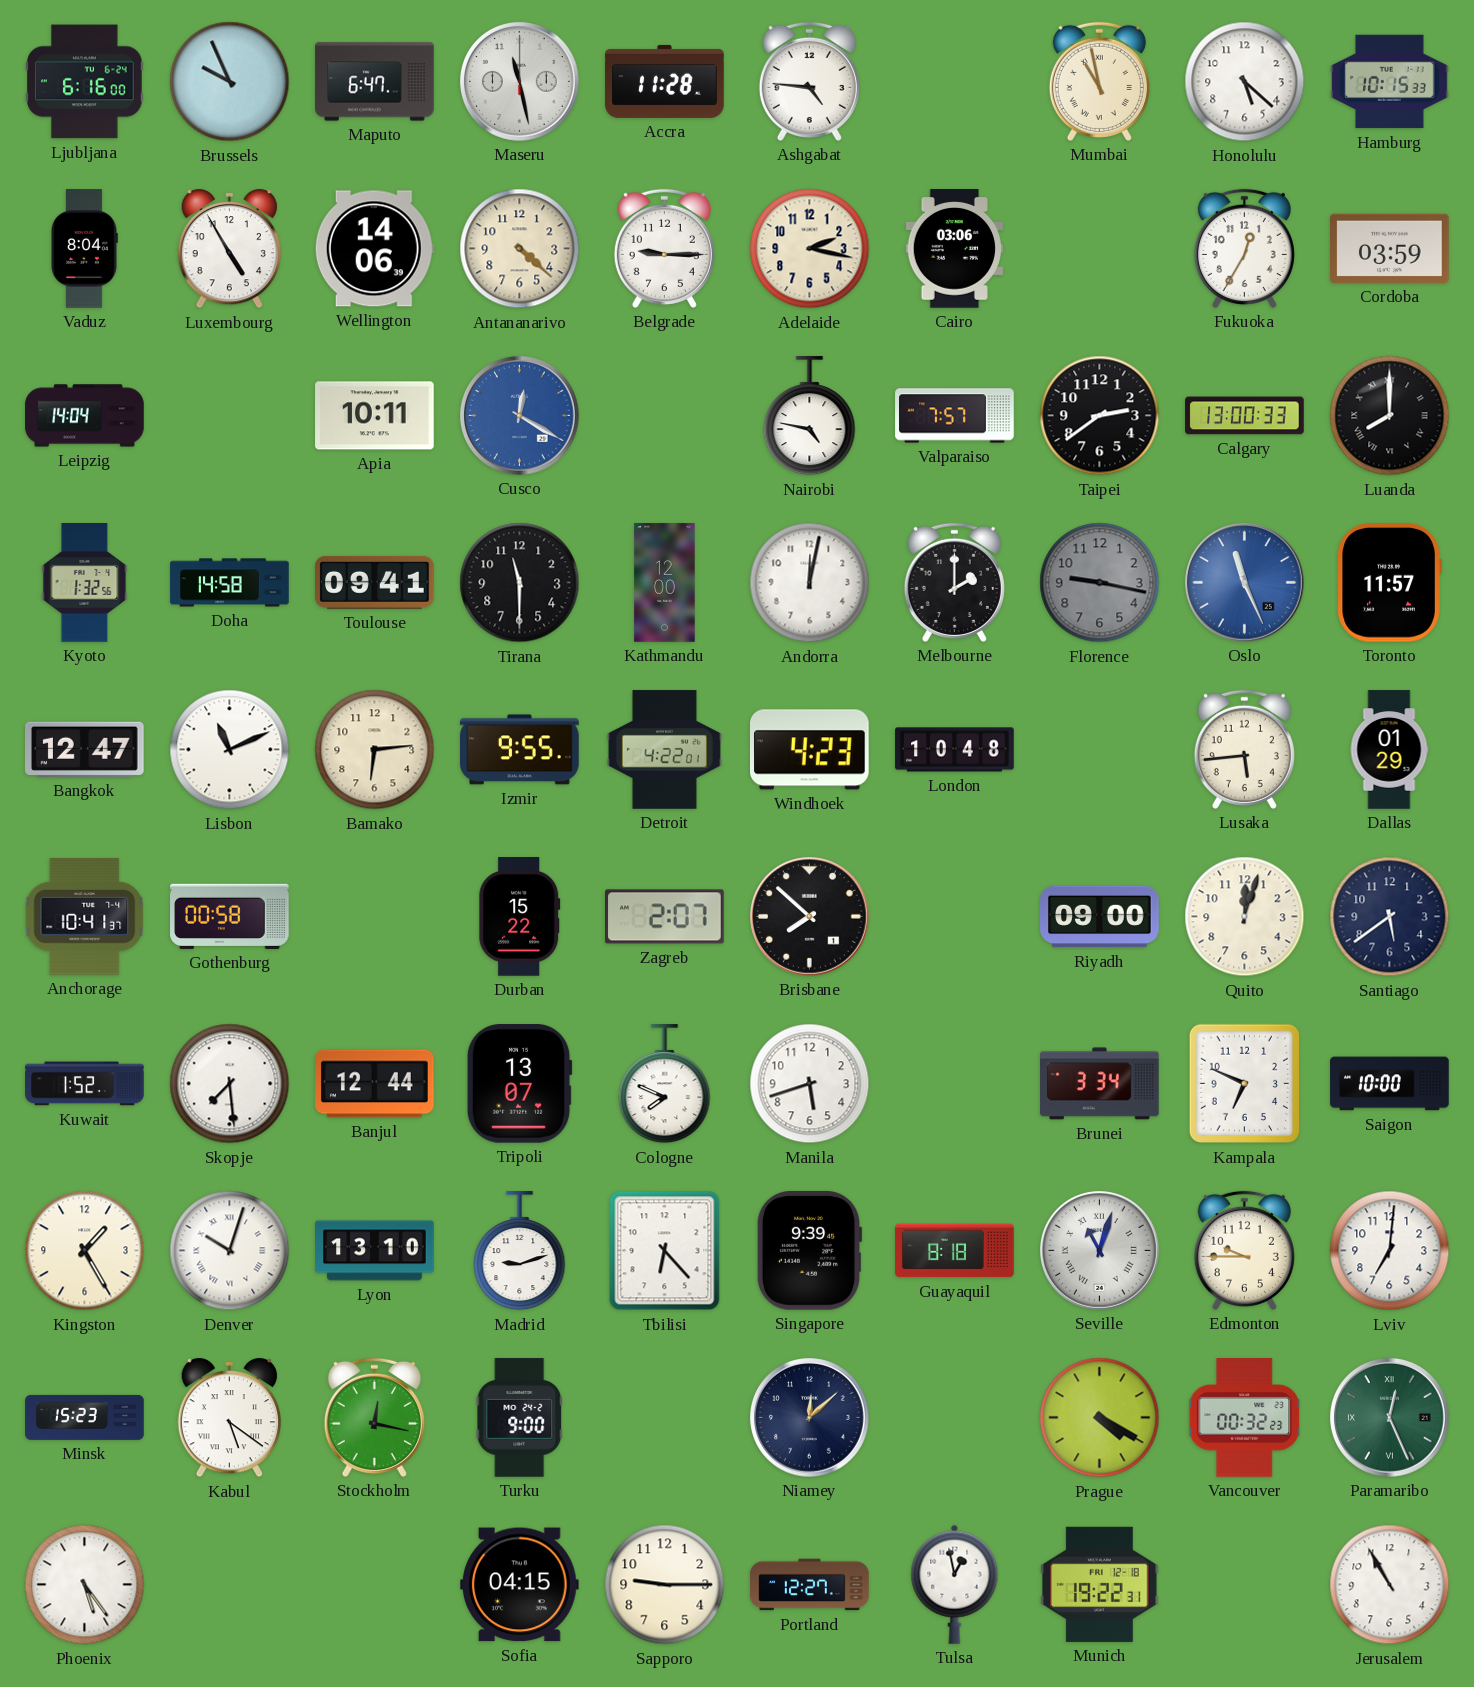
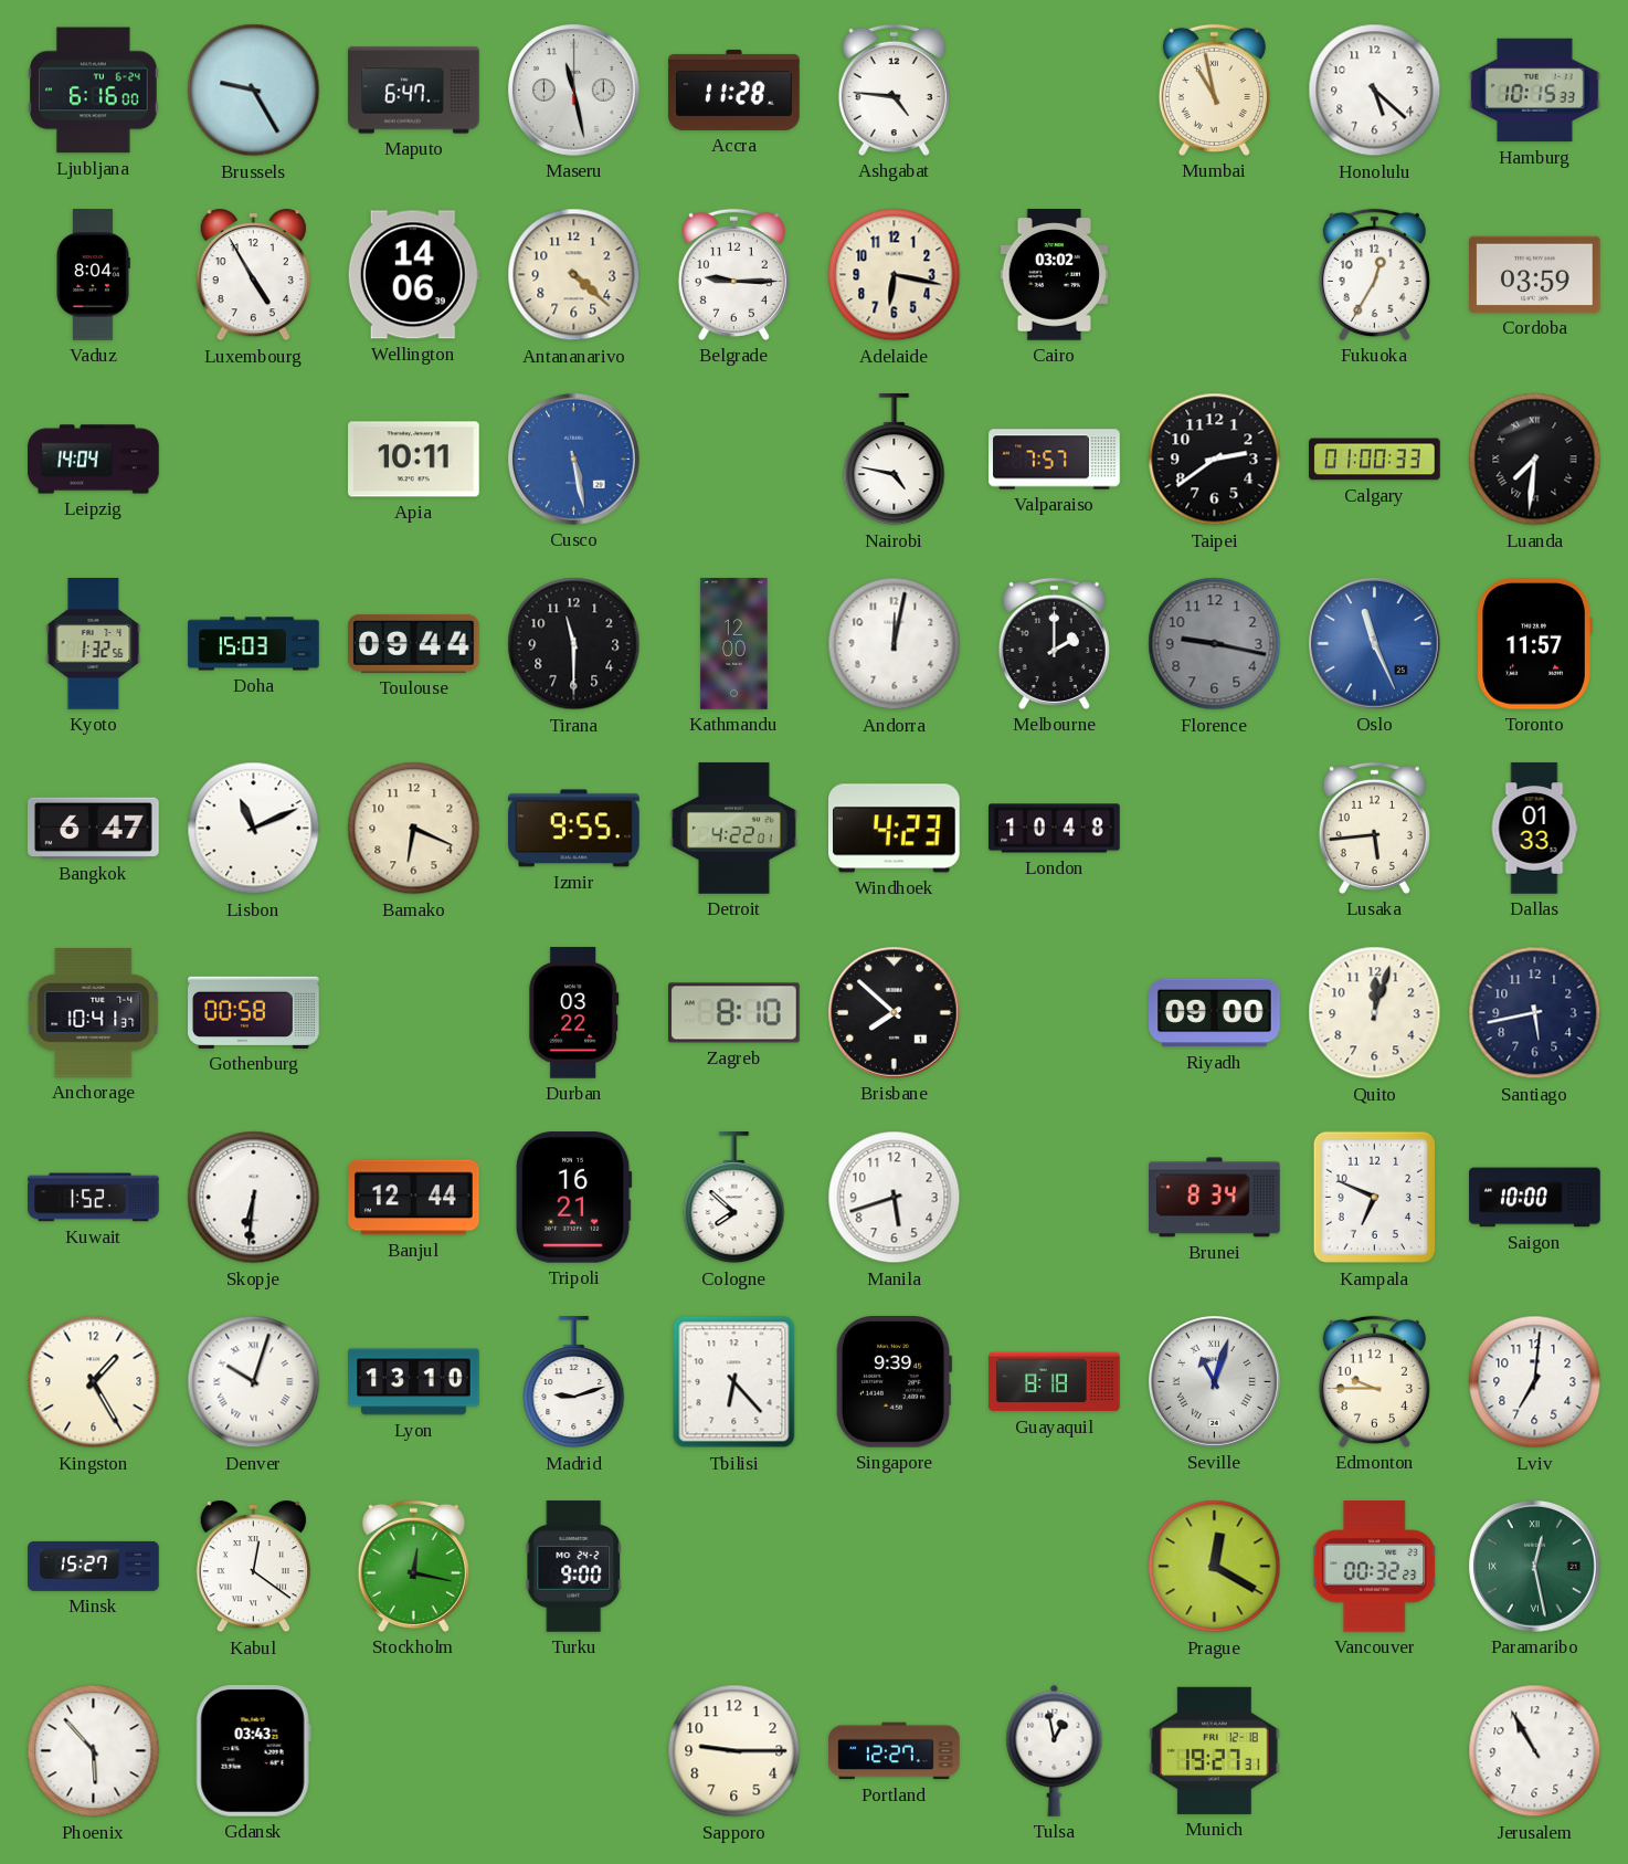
Brussels: 9:56 -> 9:25
Adelaide: 2:17 -> 6:17
Cairo: 03:06 -> 03:02
Cusco: 12:20 -> 5:28
Calgary: 13:00 -> 01:00
Luanda: 8:00 -> 7:31
Doha: 14:58 -> 15:03
Toulouse: 09:41 -> 09:44
Bangkok: 12:47 -> 6:47
Bamako: 6:14 -> 6:19
Dallas: 01:29 -> 01:33
Durban: 15:22 -> 03:22
Zagreb: 2:07 -> 8:10
Santiago: 5:39 -> 5:43
Skopje: 7:29 -> 6:31
Tripoli: 13:07 -> 16:21
Cologne: 7:49 -> 7:52
Brunei: 3:34 -> 8:34
Minsk: 15:23 -> 15:27
Kabul: 5:21 -> 12:21
Niamey: 12:08 -> none
Prague: 4:20 -> 12:20
Paramaribo: 12:26 -> 12:28
Phoenix: 5:24 -> 5:53
Gdansk: none -> 03:43
Sofia: 04:15 -> none
Munich: 19:22 -> 19:27
